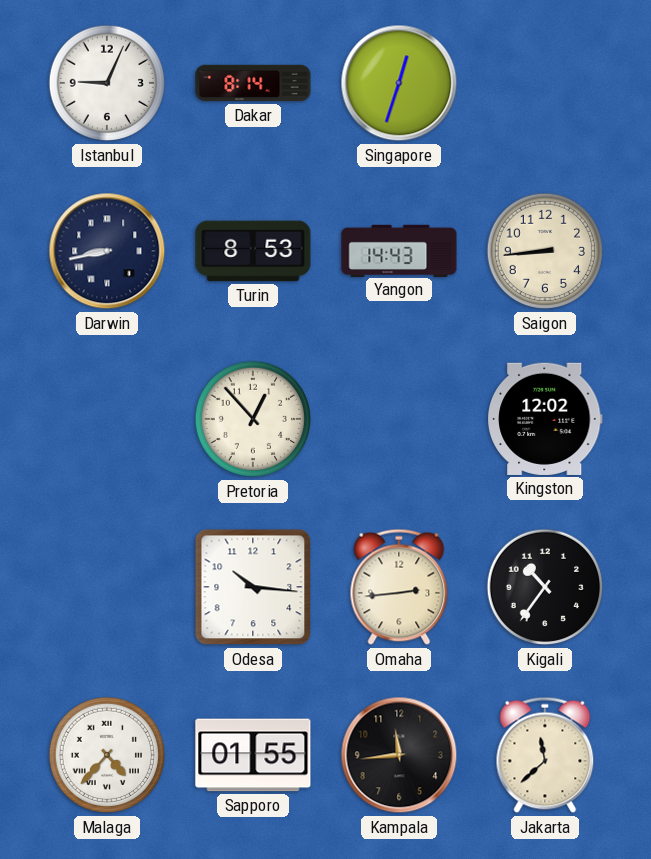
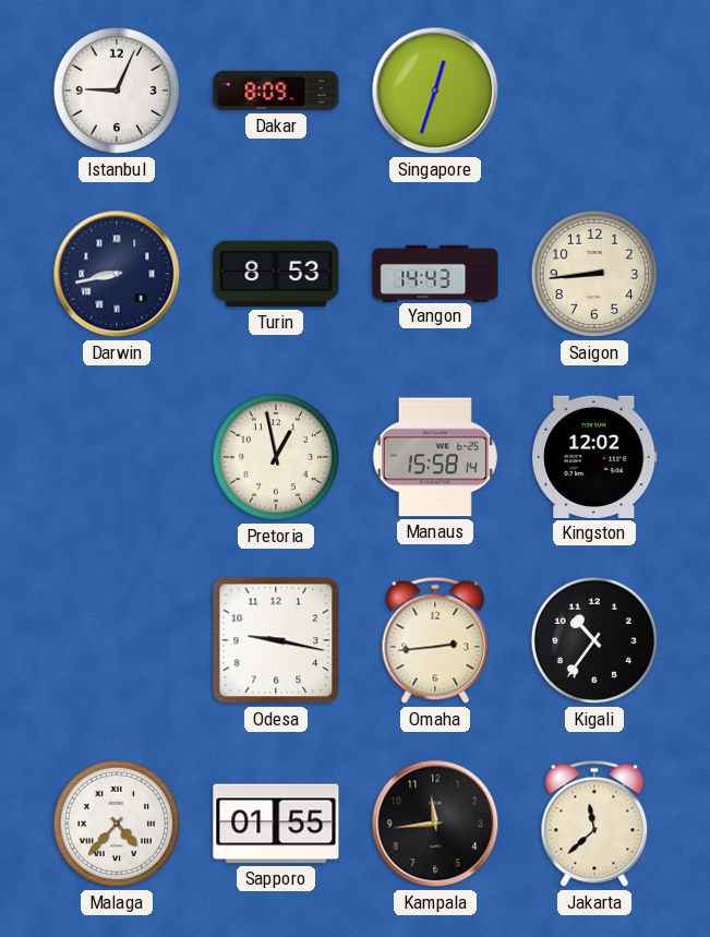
Dakar: 8:14 -> 8:09
Pretoria: 12:53 -> 12:58
Manaus: none -> 15:58
Odesa: 10:16 -> 9:17
